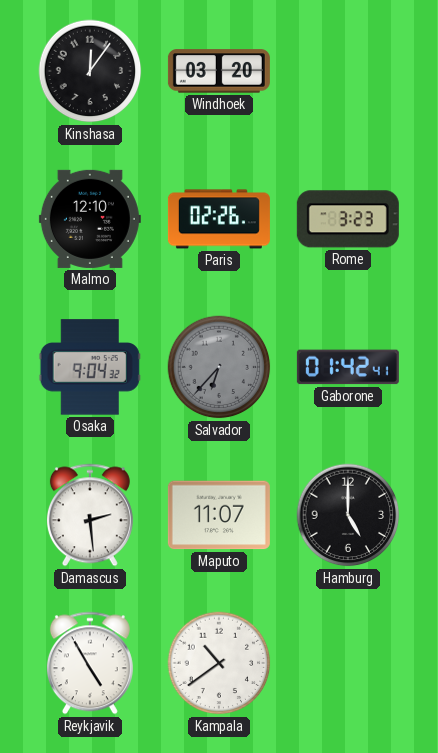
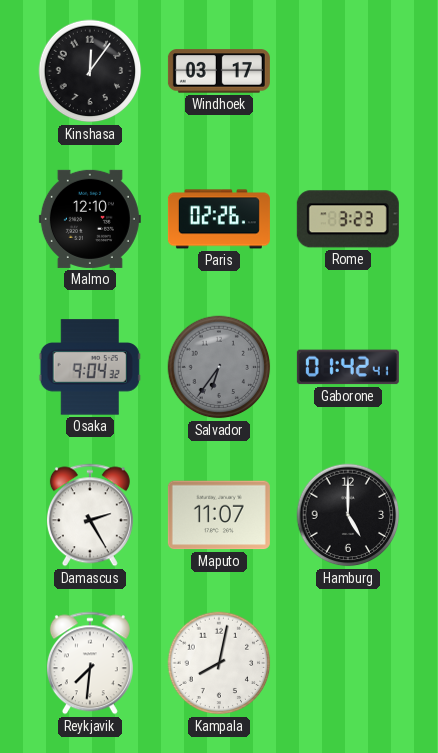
Windhoek: 03:20 -> 03:17
Salvador: 6:37 -> 6:36
Damascus: 2:29 -> 2:25
Reykjavik: 4:55 -> 7:31
Kampala: 10:39 -> 8:02
